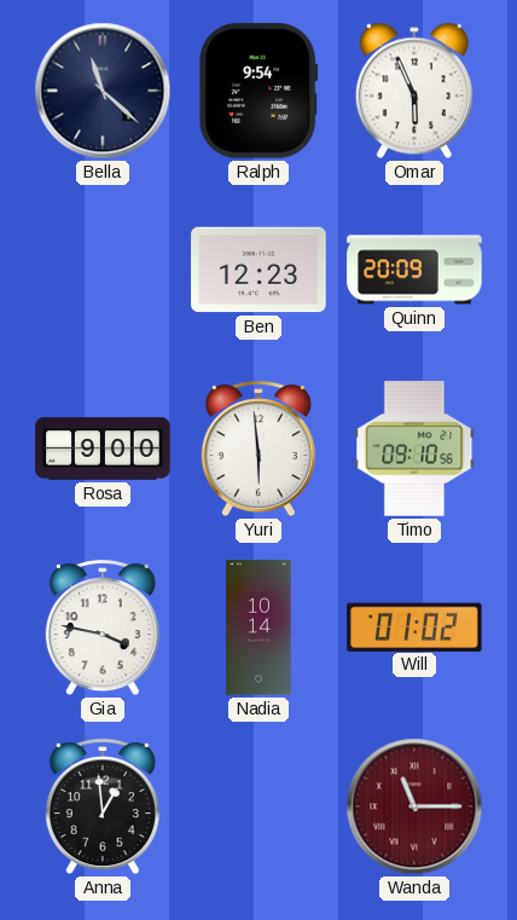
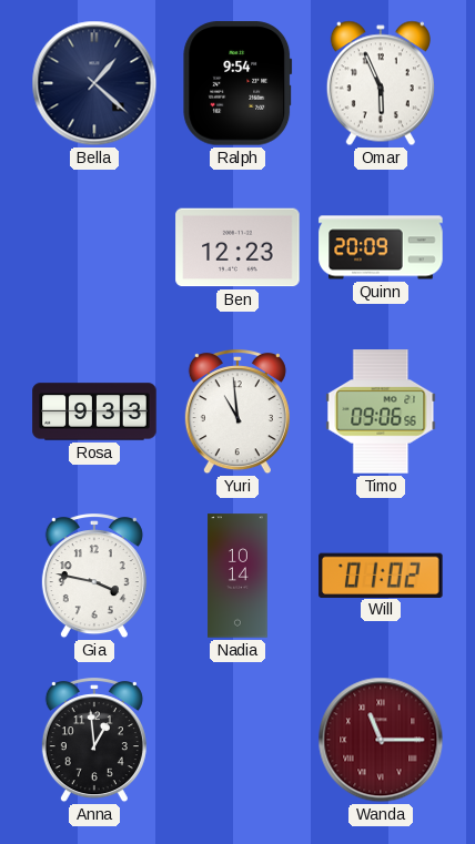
Bella: 11:22 -> 1:22
Rosa: 9:00 -> 9:33
Yuri: 5:59 -> 10:59
Timo: 09:10 -> 09:06
